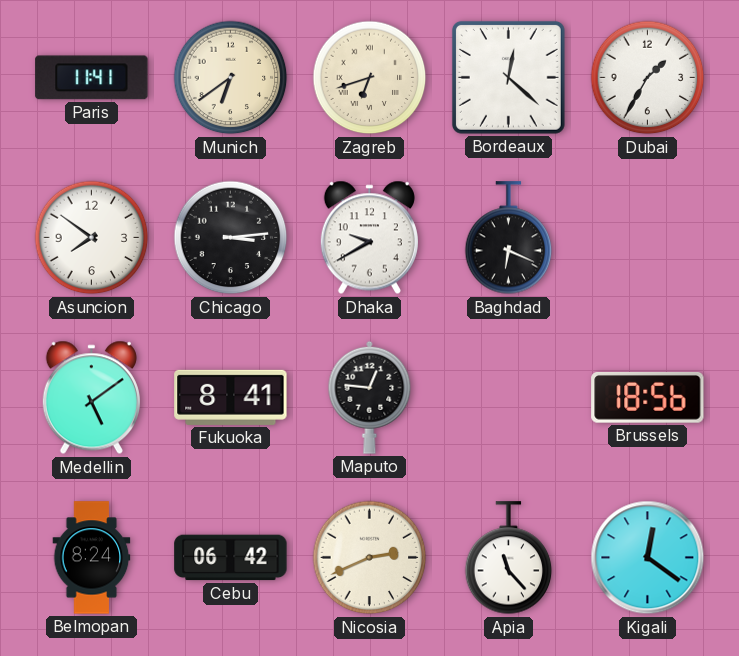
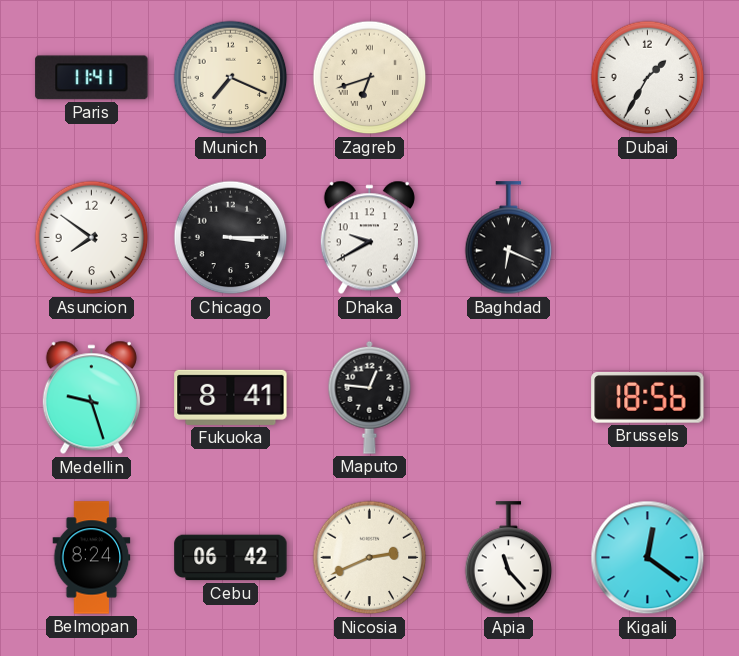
Munich: 6:39 -> 7:19
Bordeaux: 12:22 -> none
Chicago: 3:14 -> 3:15
Medellin: 5:09 -> 9:27
